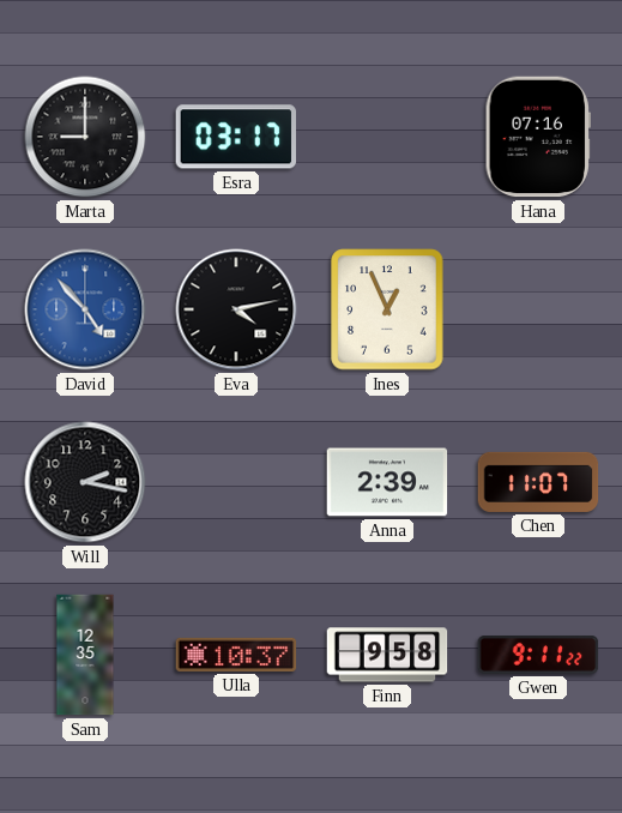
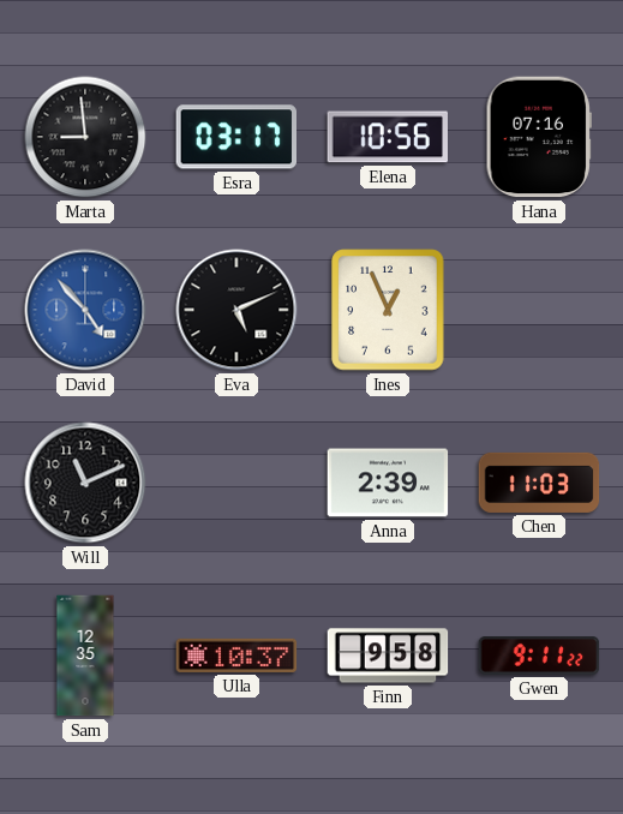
Marta: 9:00 -> 8:59
Elena: none -> 10:56
Eva: 4:13 -> 5:11
Will: 2:17 -> 11:11
Chen: 11:07 -> 11:03
